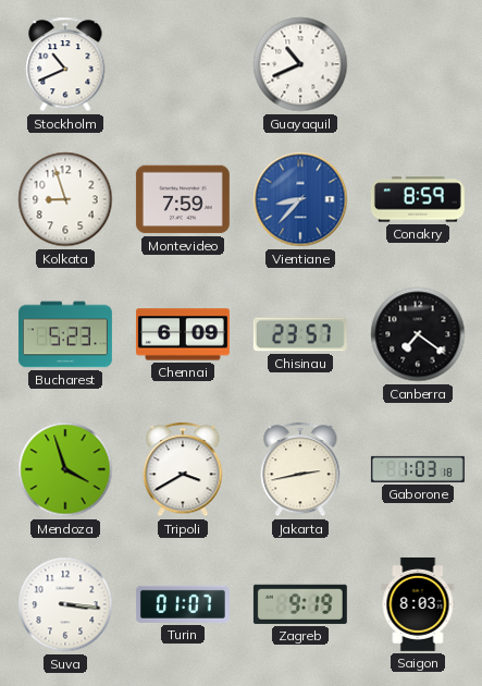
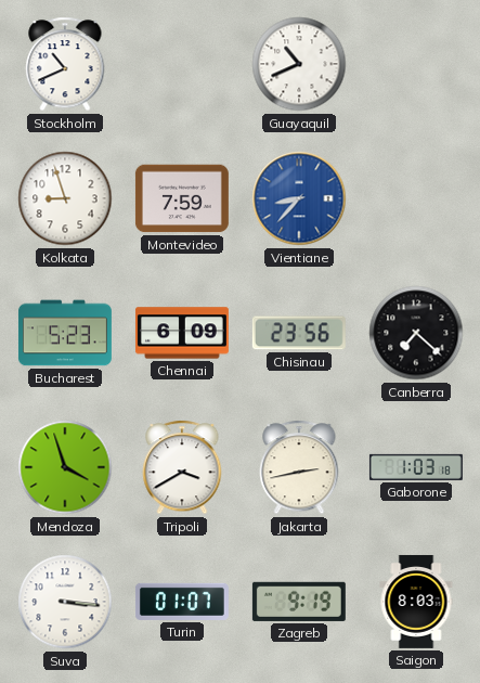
Conakry: 8:59 -> none
Chisinau: 23:57 -> 23:56
Canberra: 7:21 -> 7:22
